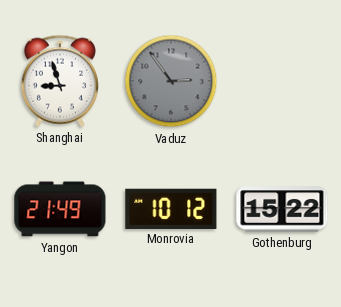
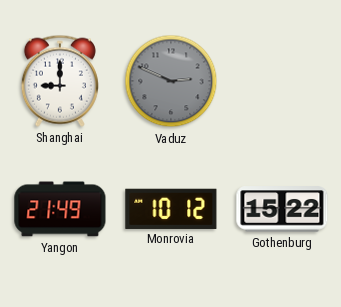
Shanghai: 8:57 -> 9:00
Vaduz: 2:54 -> 2:49
